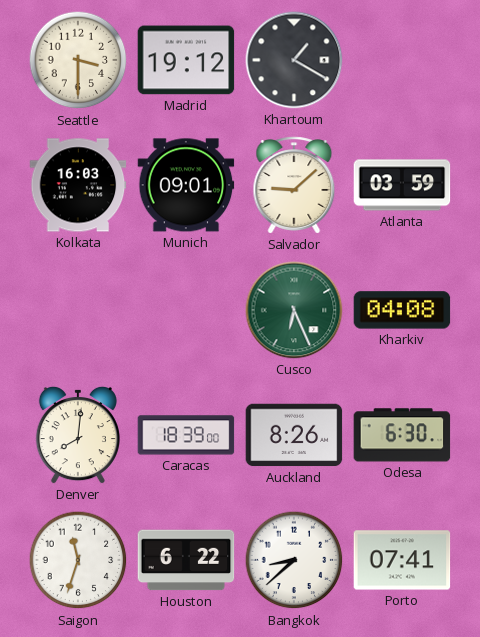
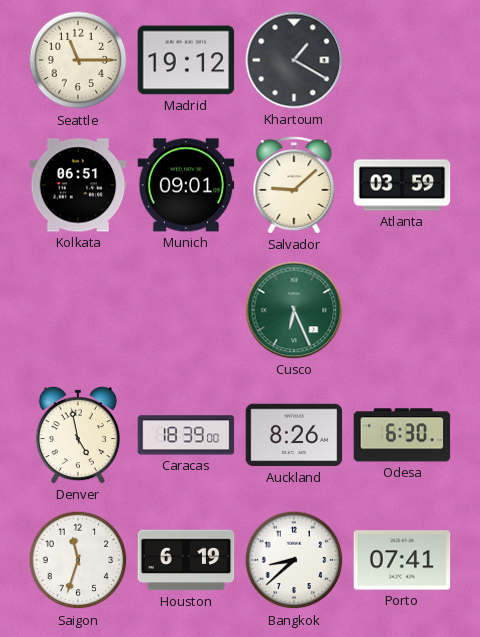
Seattle: 3:30 -> 11:15
Kolkata: 16:03 -> 06:51
Kharkiv: 04:08 -> none
Denver: 8:01 -> 4:58
Houston: 6:22 -> 6:19
